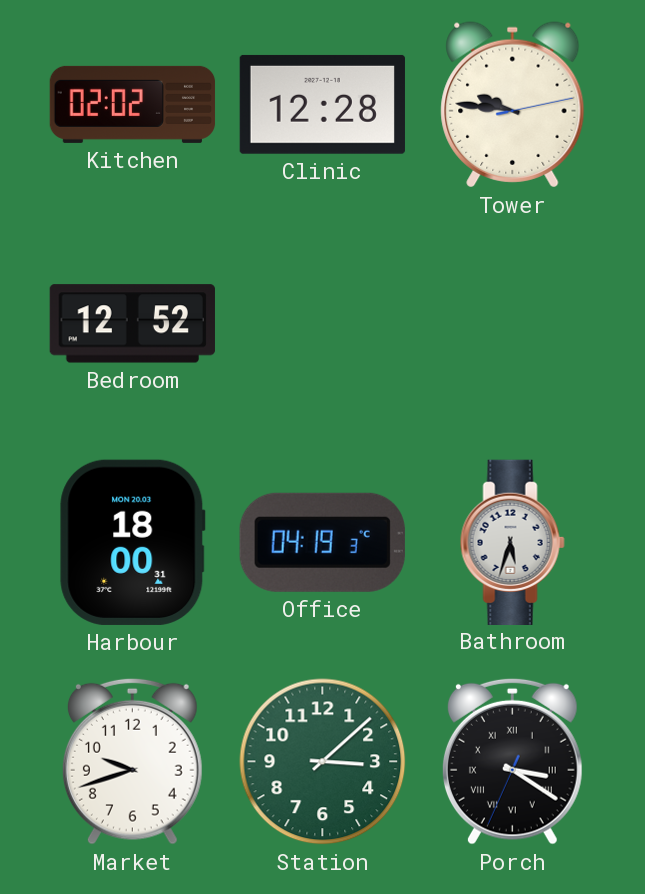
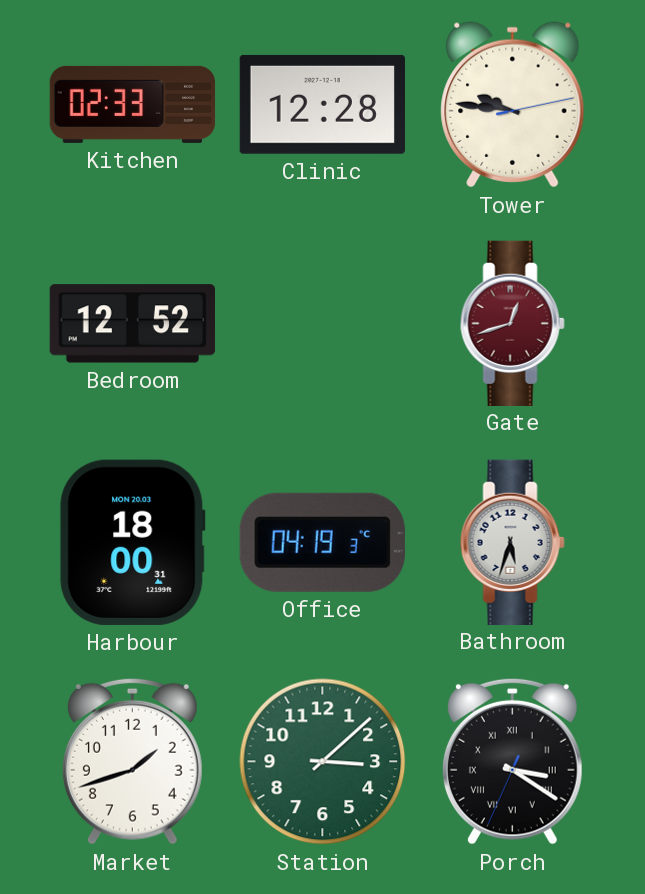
Kitchen: 02:02 -> 02:33
Gate: none -> 12:42
Market: 9:42 -> 1:42
